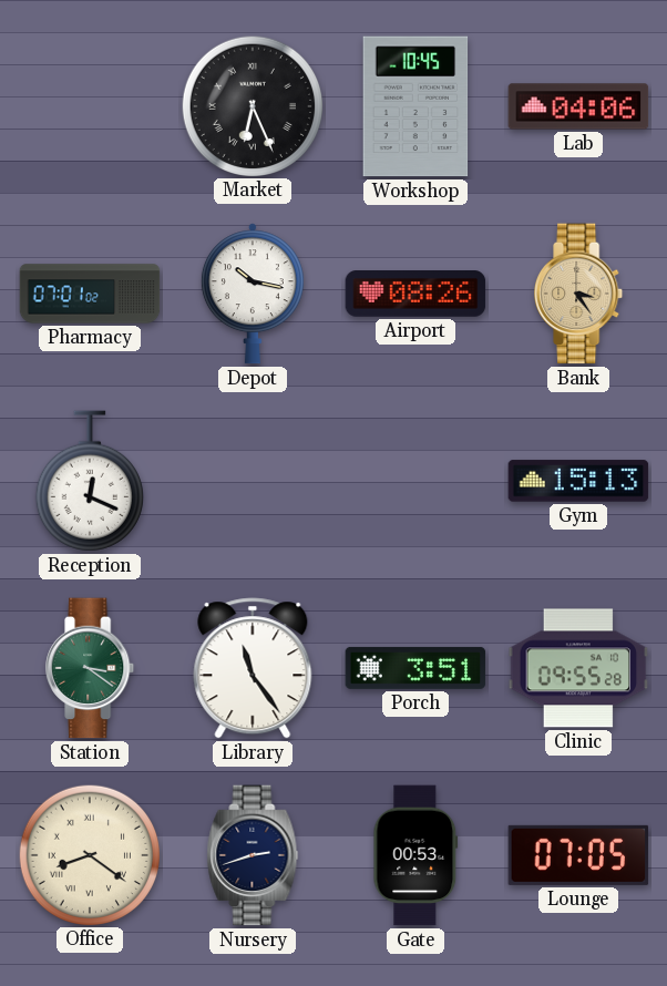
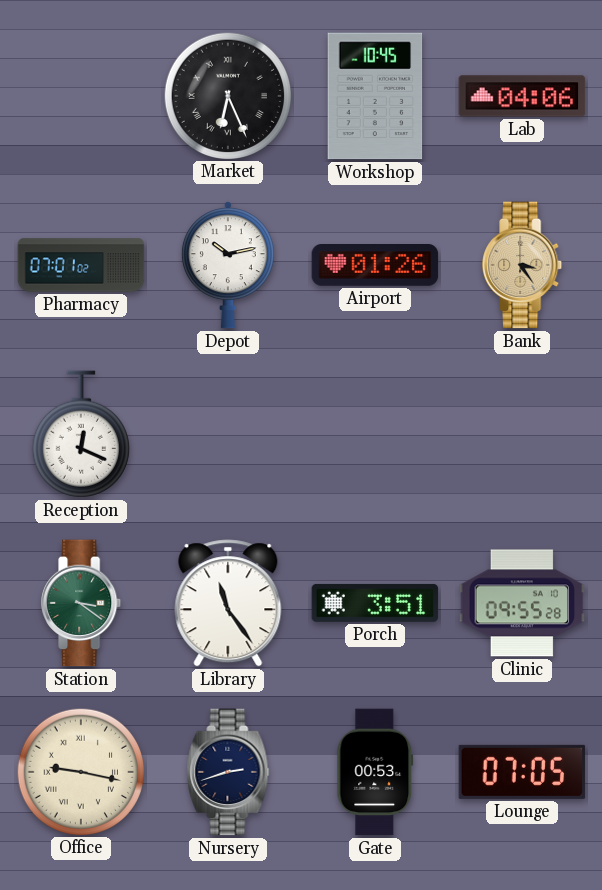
Depot: 10:17 -> 10:13
Airport: 08:26 -> 01:26
Gym: 15:13 -> none
Office: 8:21 -> 9:17
